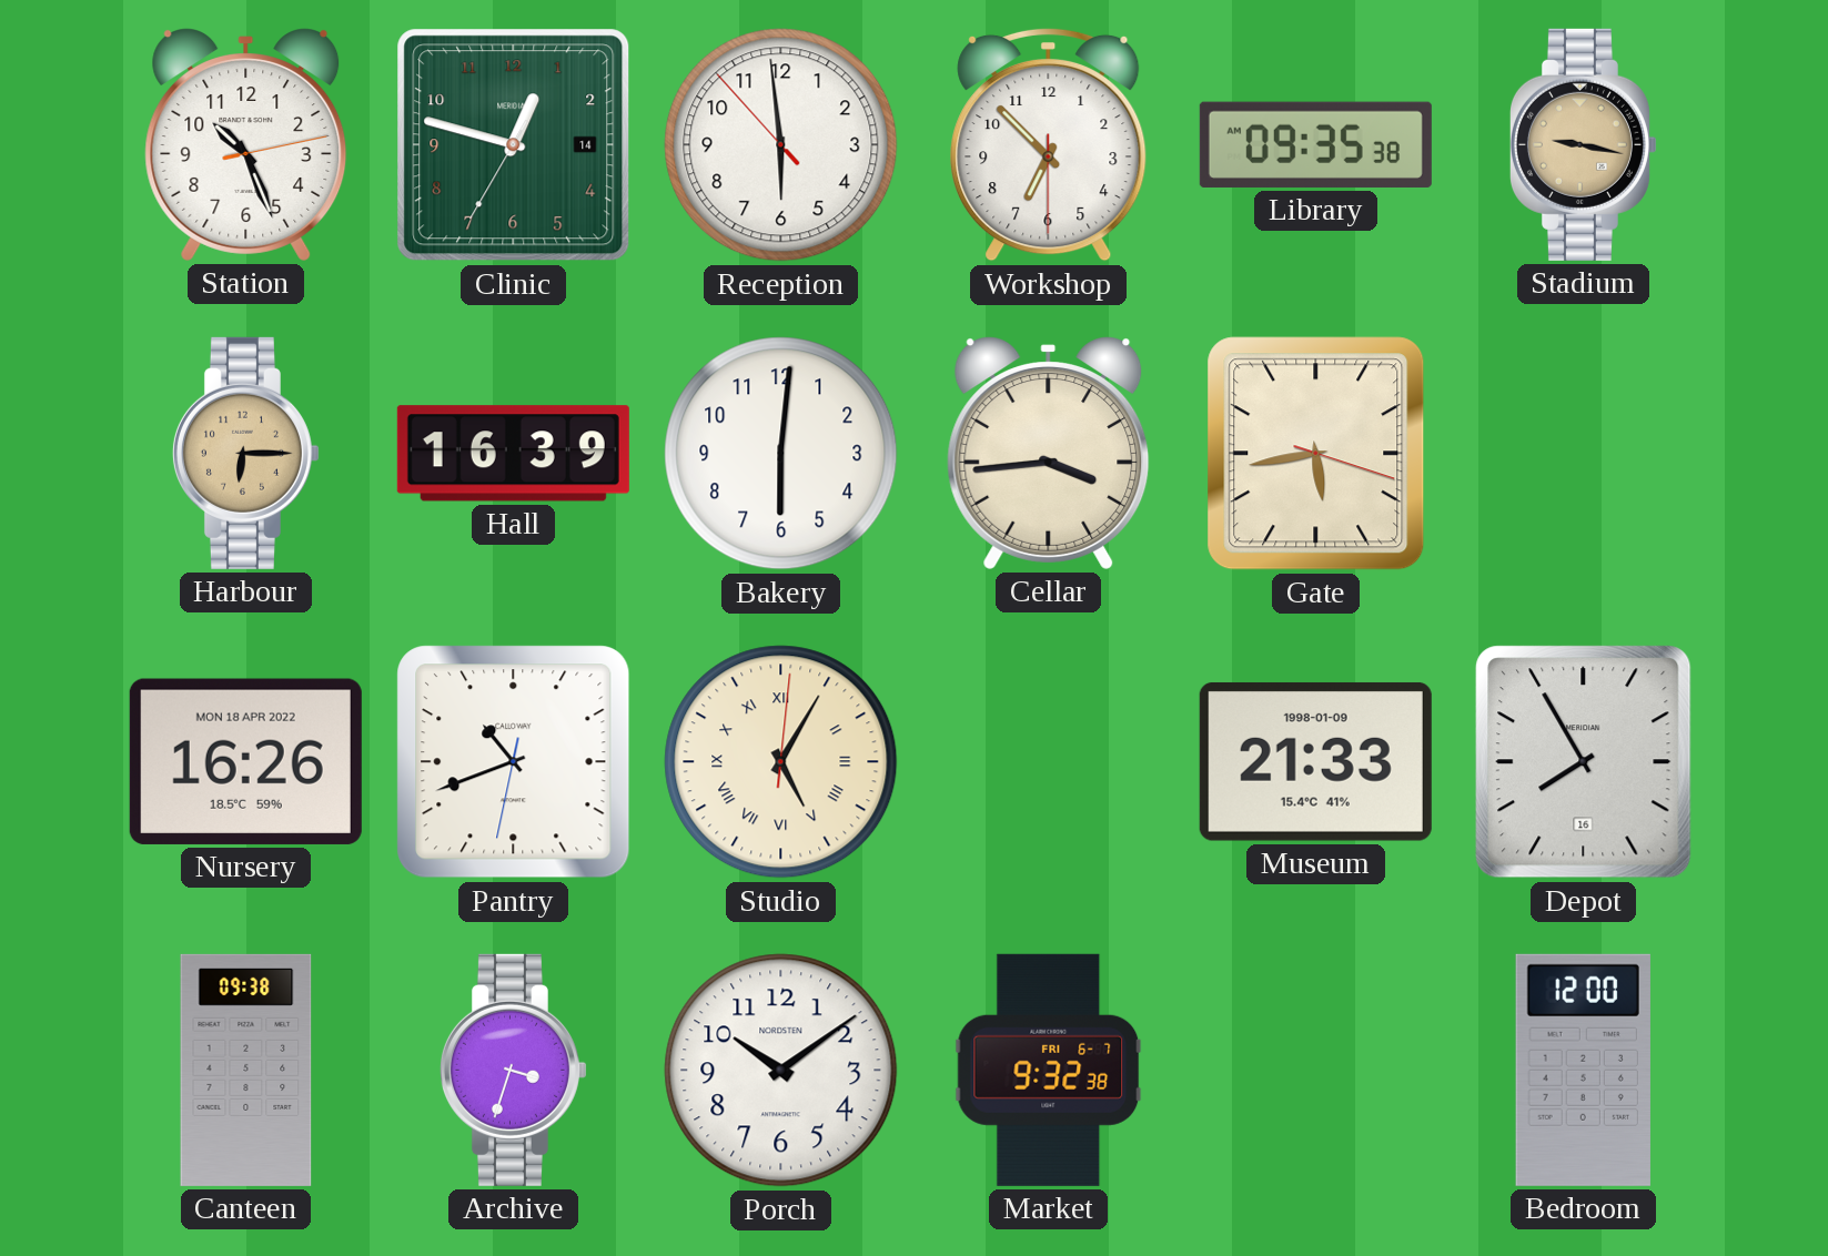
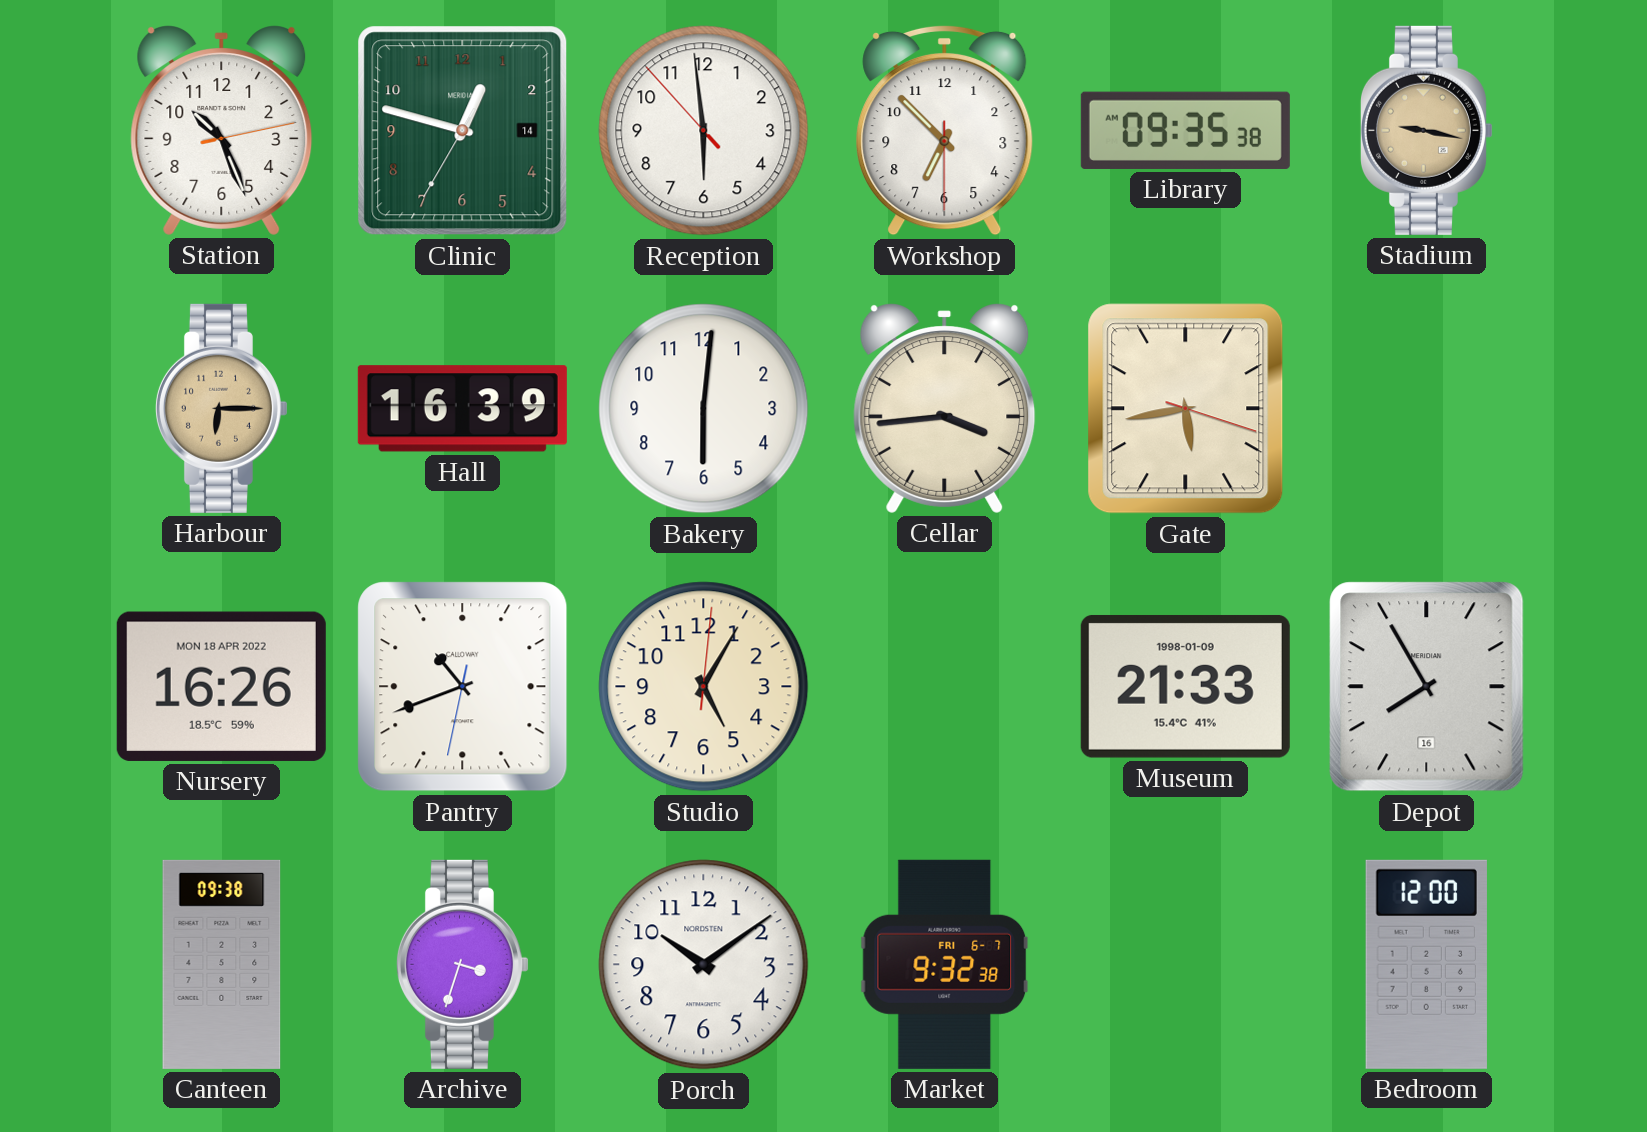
Studio numerals: Roman -> Arabic
